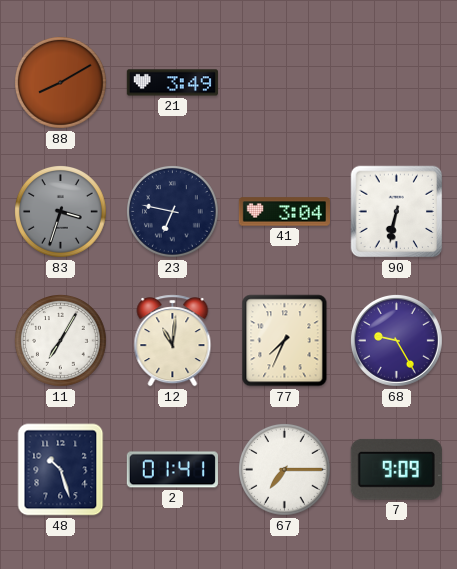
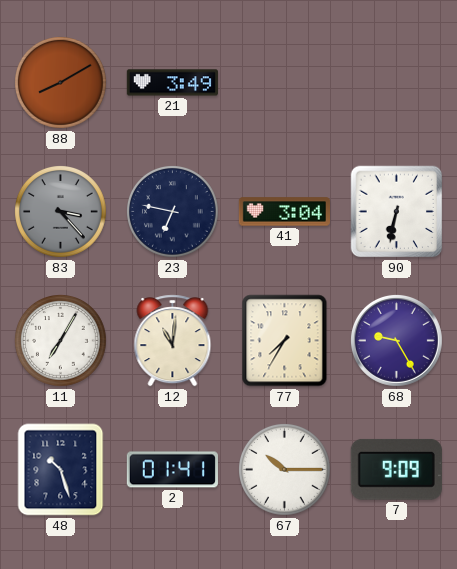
83: 3:33 -> 3:23
77: 7:34 -> 7:35
67: 7:15 -> 10:15
